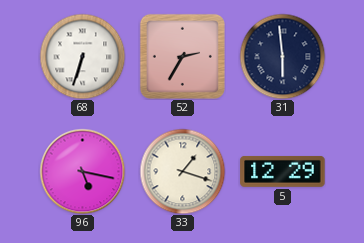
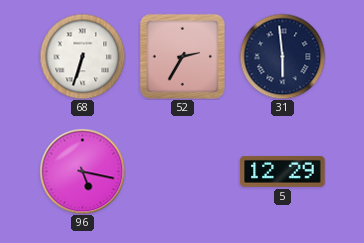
33: 1:18 -> none
